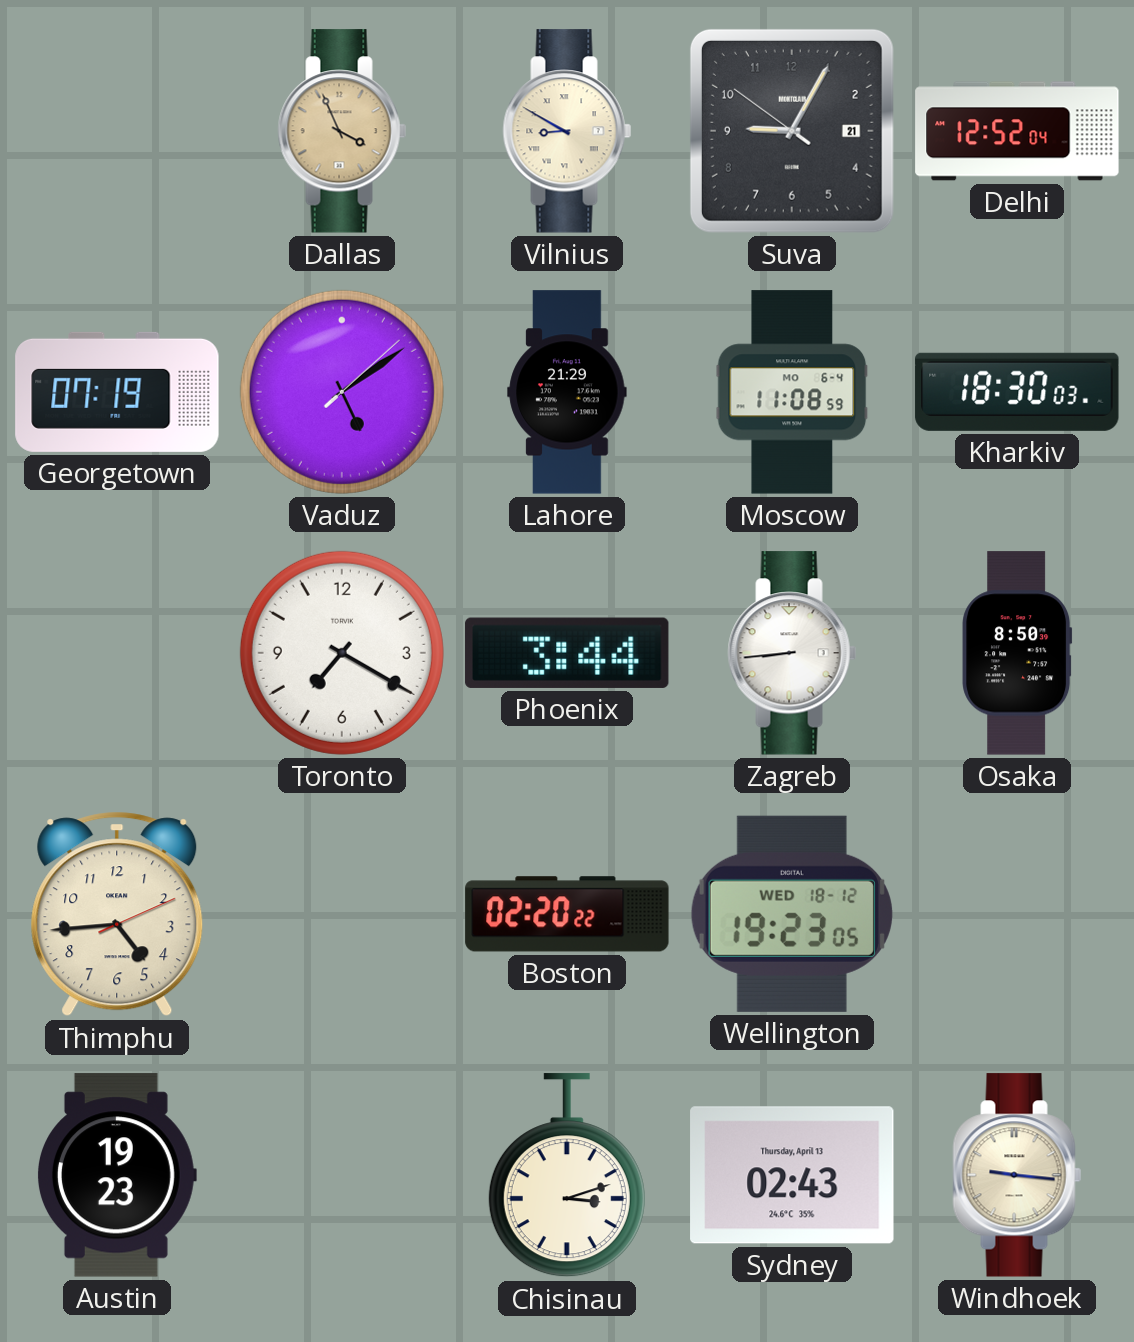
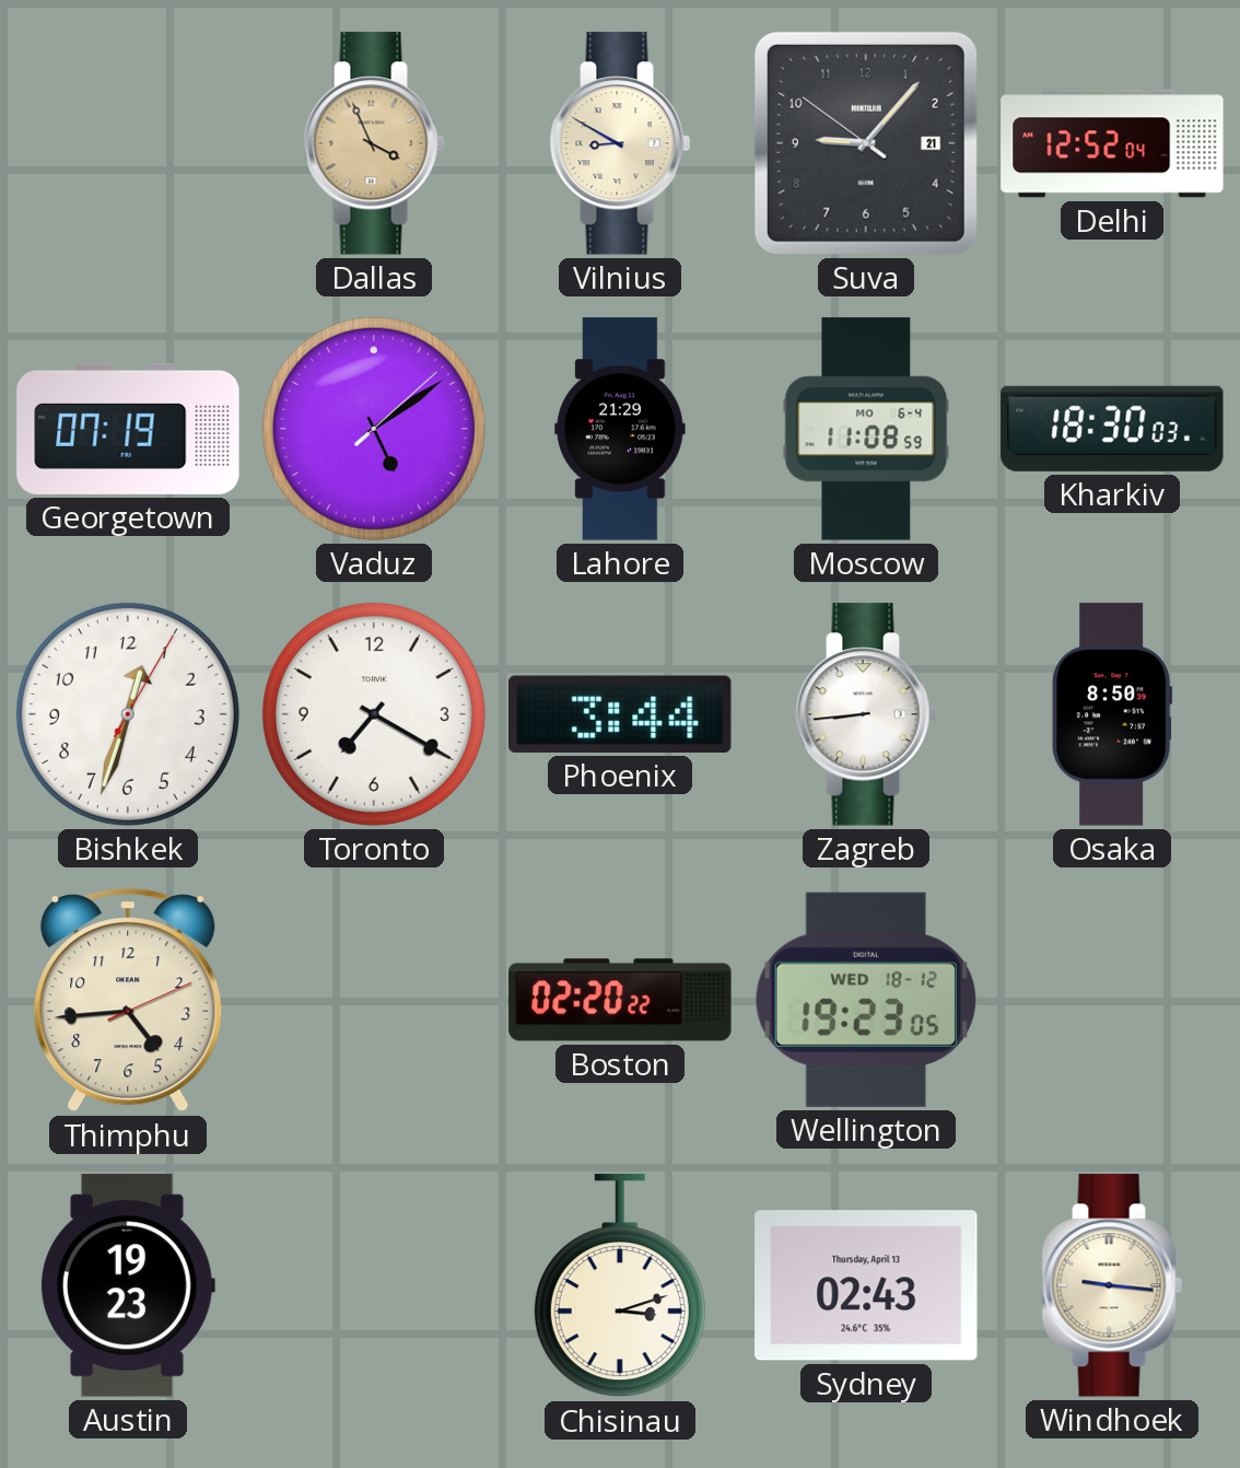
Suva: 9:04 -> 9:06
Bishkek: none -> 12:33
